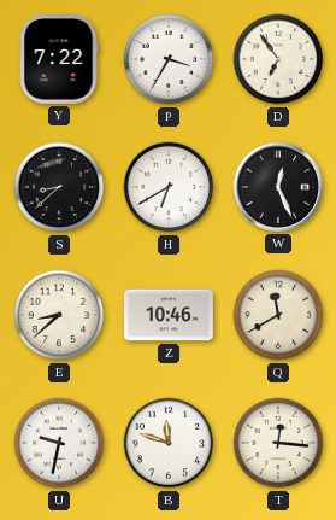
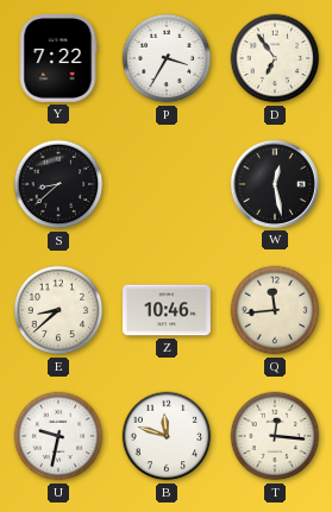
H: 6:40 -> none
W: 12:26 -> 12:28
Q: 11:40 -> 11:44
